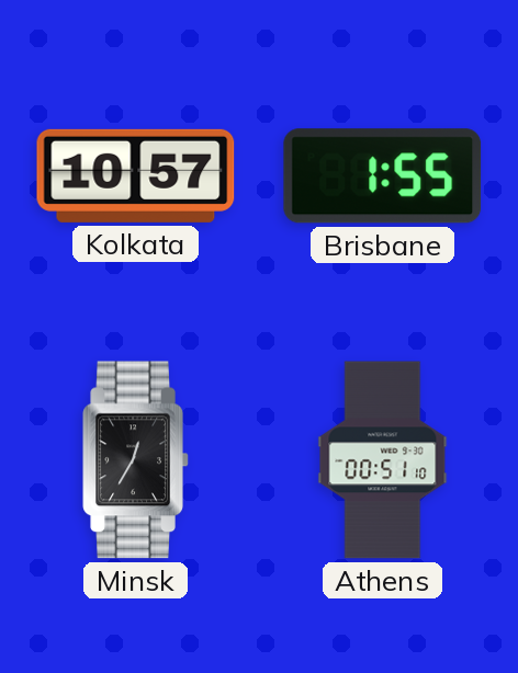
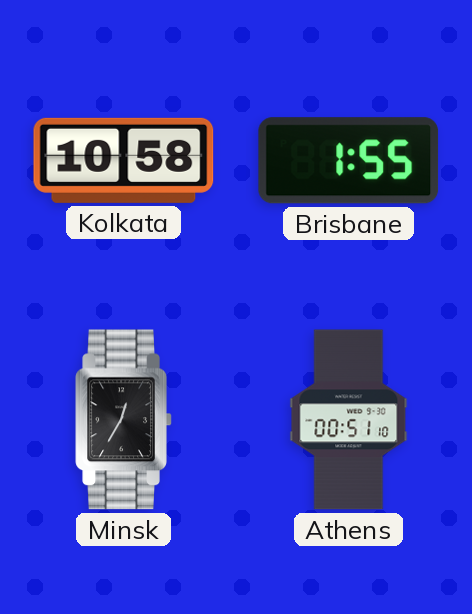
Kolkata: 10:57 -> 10:58
